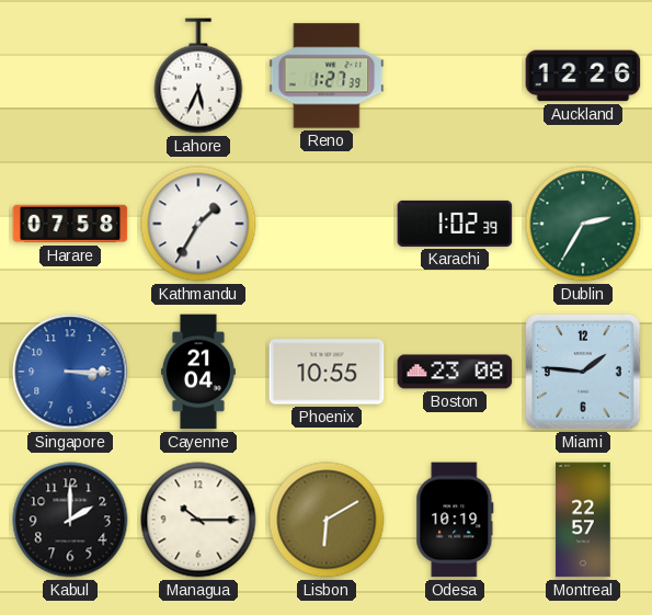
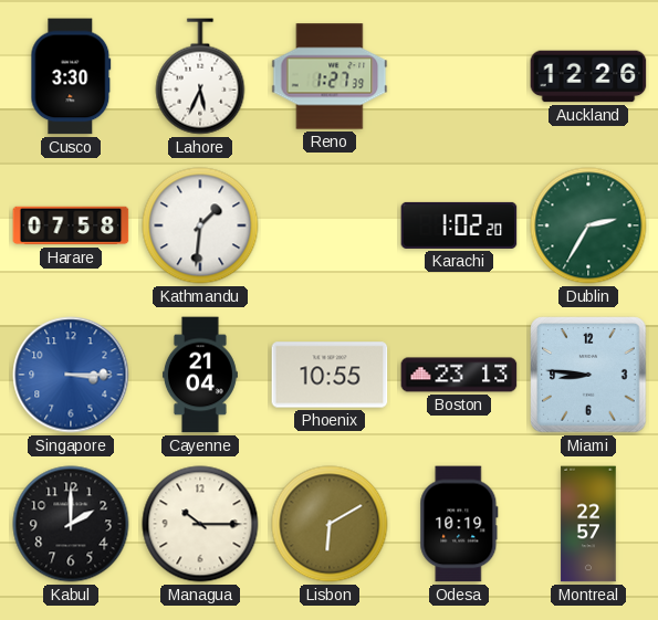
Cusco: none -> 3:30
Kathmandu: 1:35 -> 1:31
Karachi: 1:02:39 -> 1:02:20
Boston: 23:08 -> 23:13
Miami: 1:46 -> 8:46
